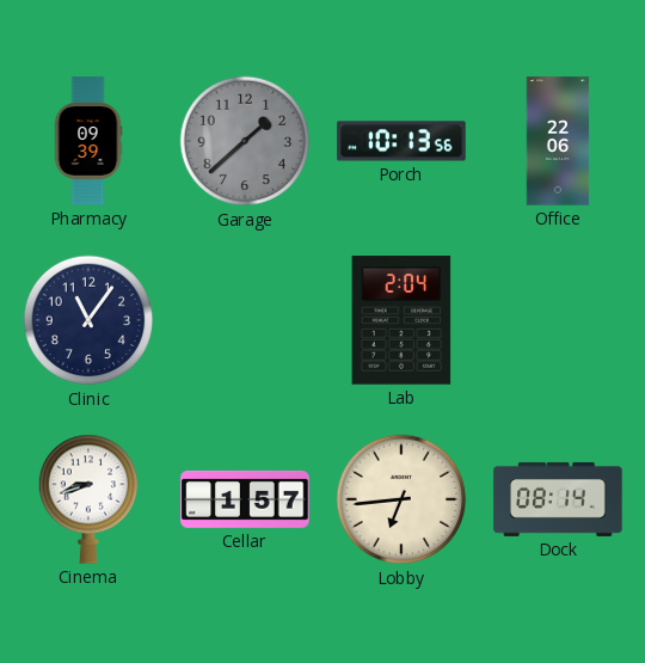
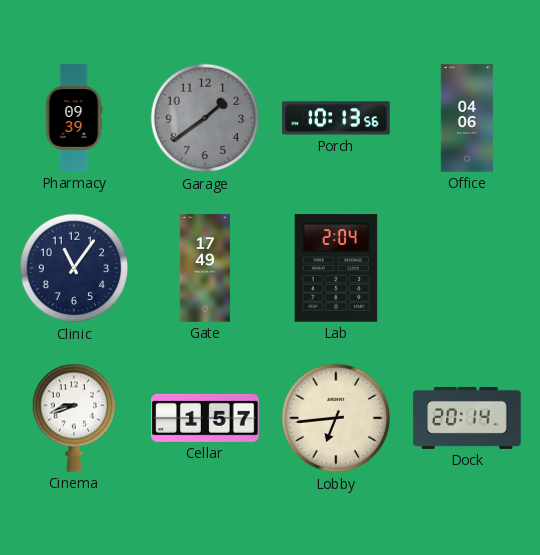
Garage: 1:38 -> 1:39
Office: 22:06 -> 04:06
Gate: none -> 17:49
Dock: 08:14 -> 20:14
